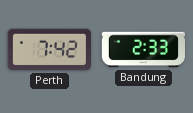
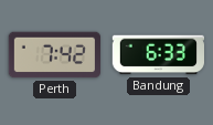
Bandung: 2:33 -> 6:33
